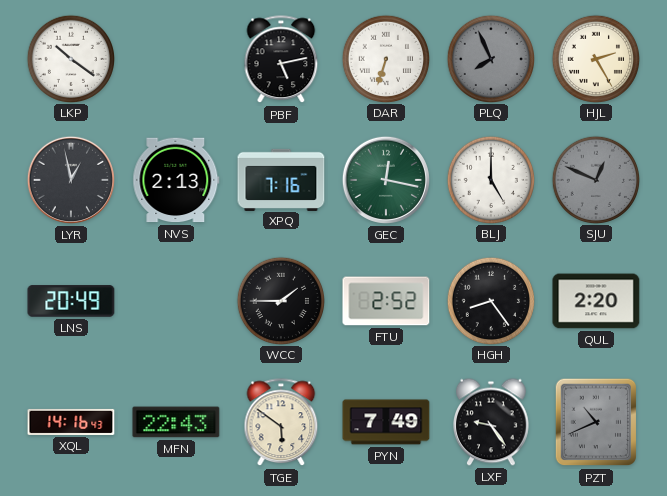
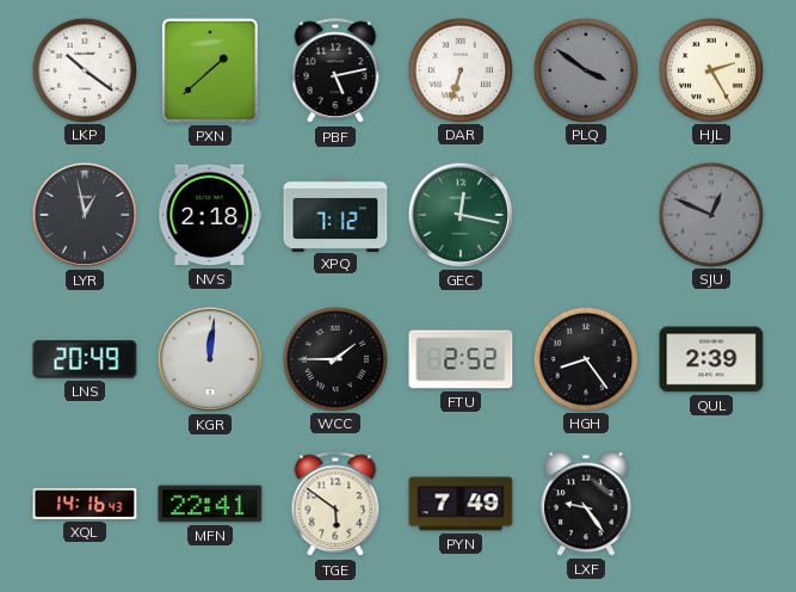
PXN: none -> 1:38
PLQ: 7:56 -> 3:51
NVS: 2:13 -> 2:18
XPQ: 7:16 -> 7:12
BLJ: 5:00 -> none
KGR: none -> 12:01
QUL: 2:20 -> 2:39
MFN: 22:43 -> 22:41
PZT: 10:41 -> none
